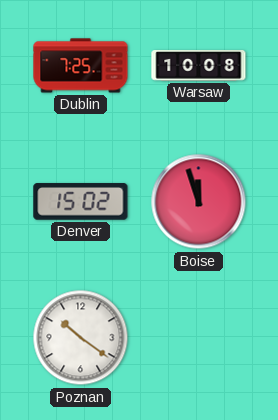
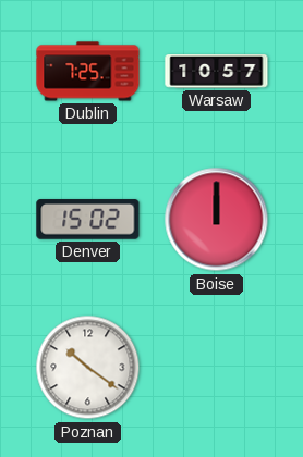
Warsaw: 10:08 -> 10:57
Boise: 11:57 -> 12:00
